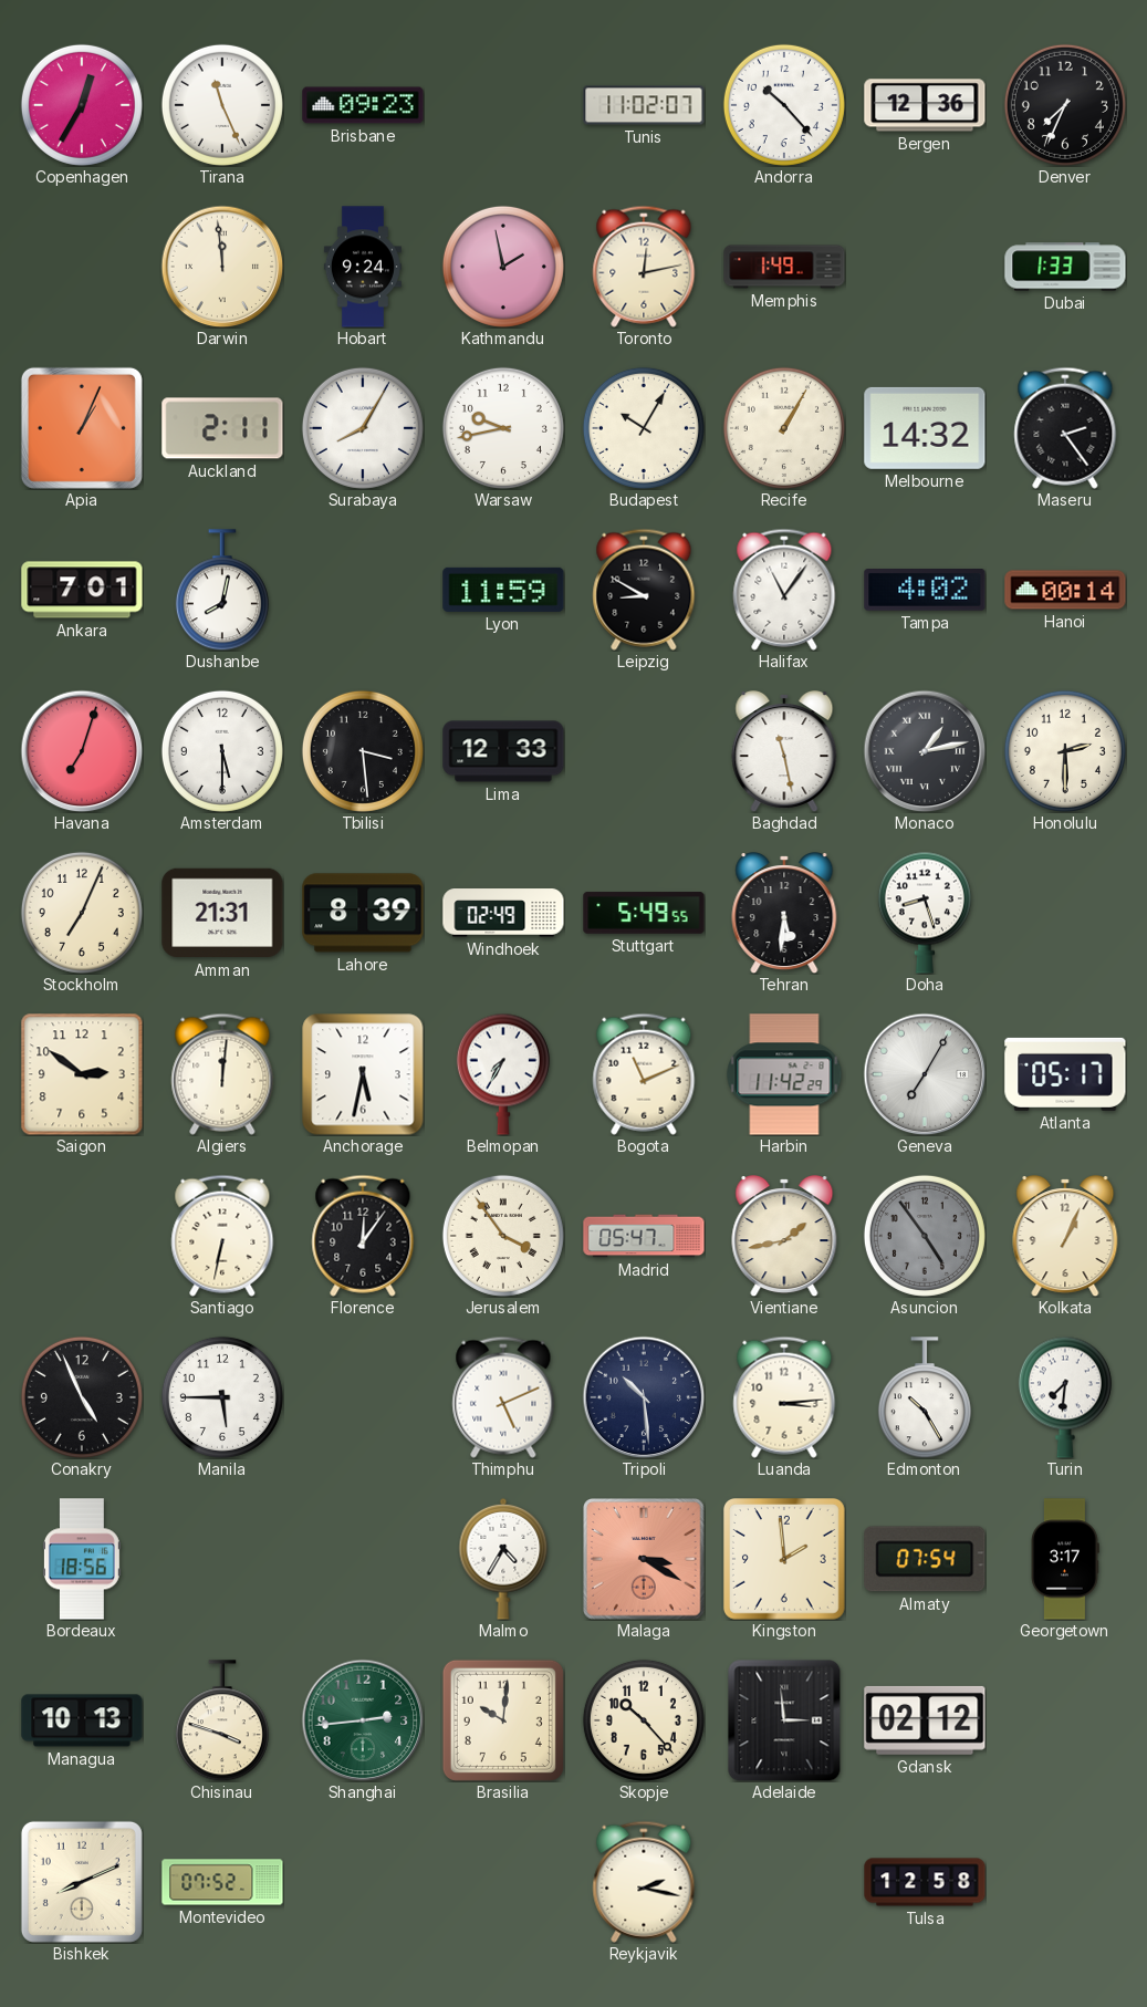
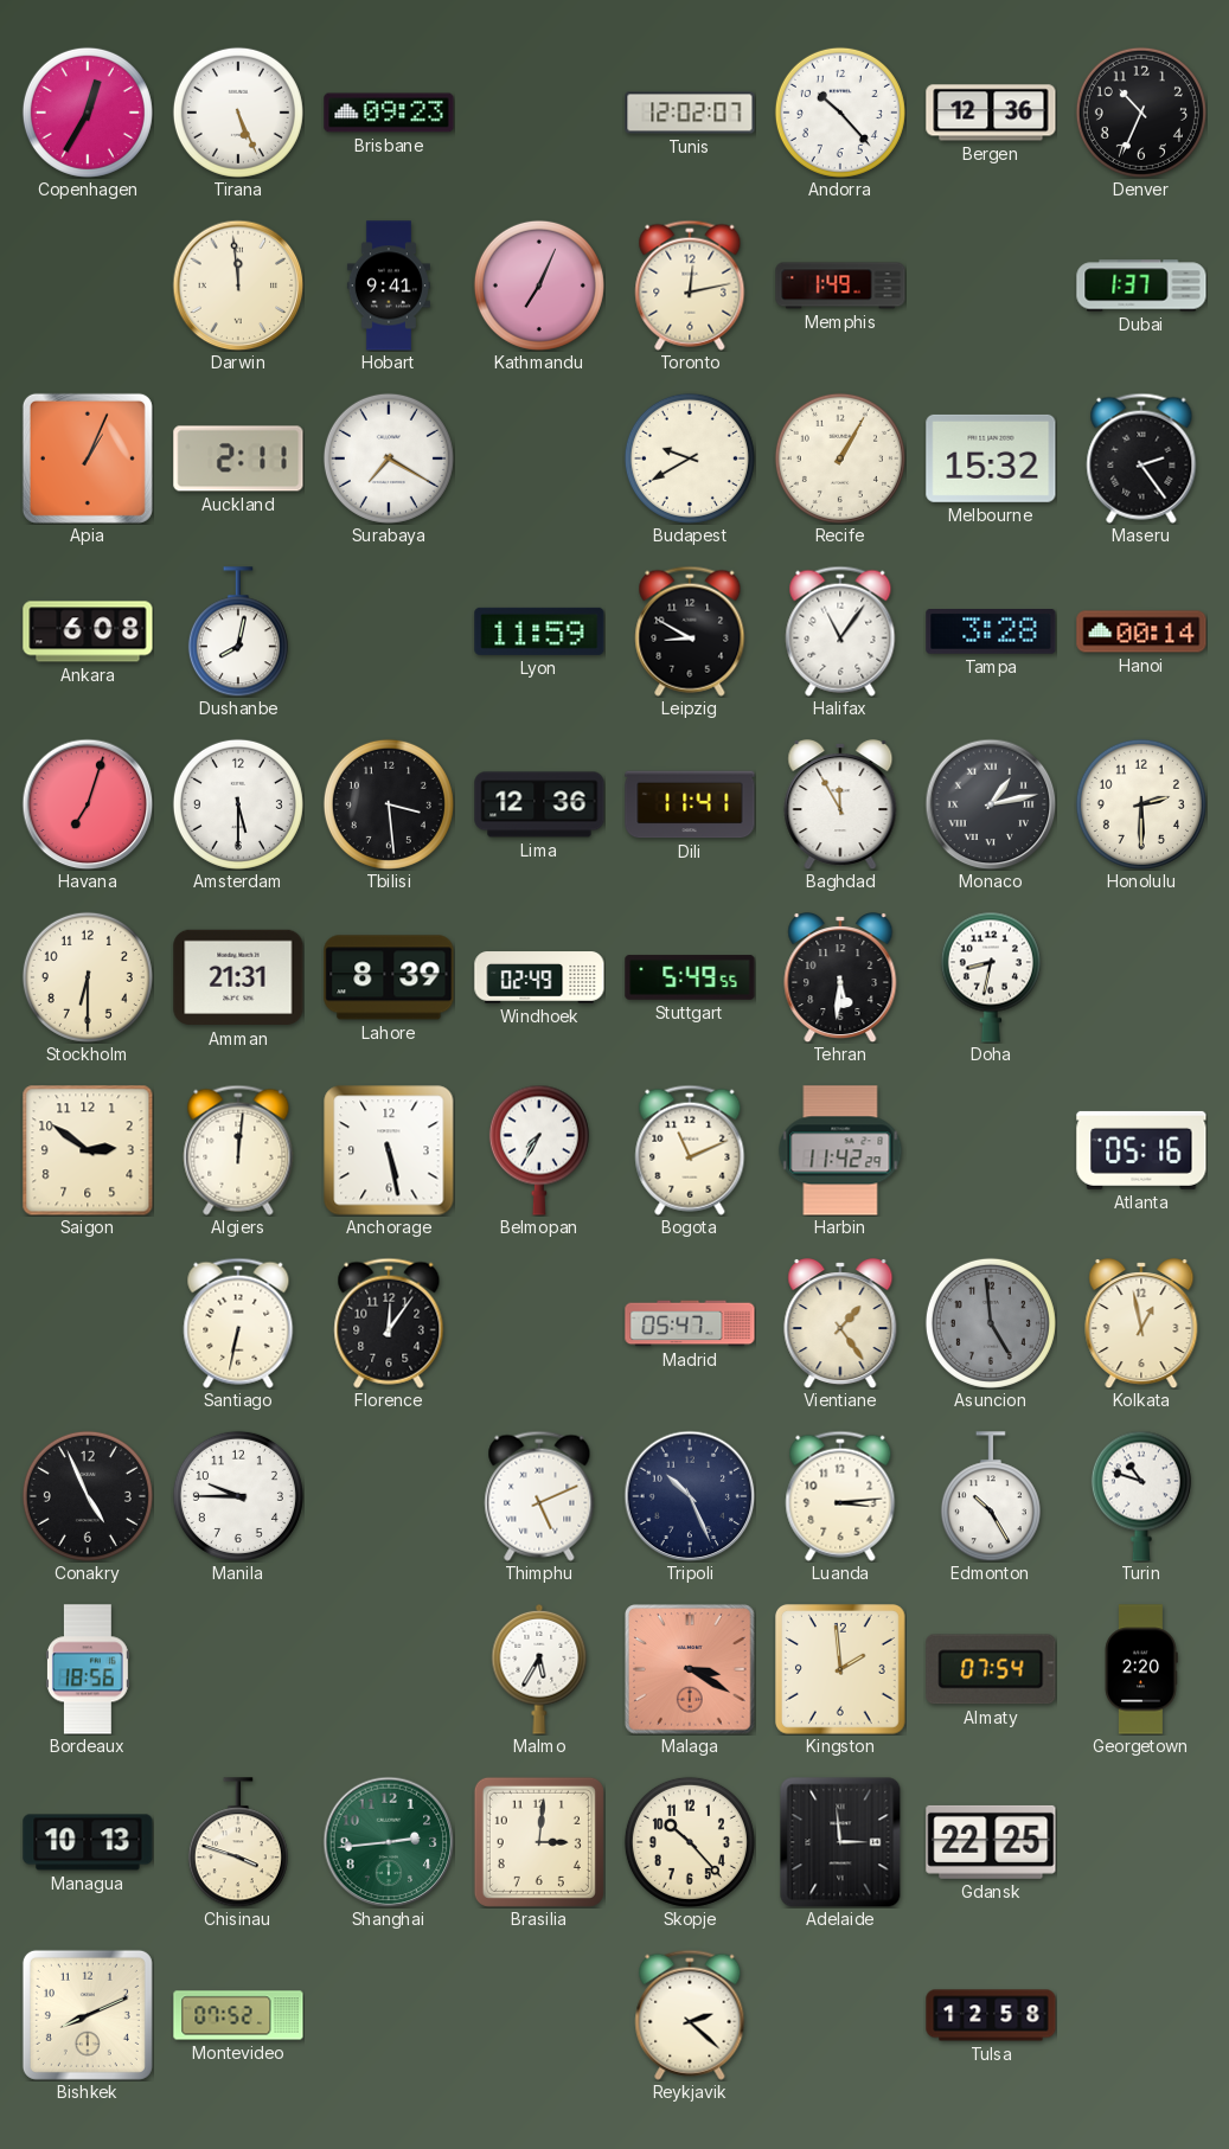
Tirana: 11:26 -> 5:26
Tunis: 11:02 -> 12:02
Denver: 7:34 -> 10:34
Hobart: 9:24 -> 9:41
Kathmandu: 1:58 -> 7:04
Dubai: 1:33 -> 1:37
Surabaya: 8:05 -> 7:20
Warsaw: 9:43 -> none
Budapest: 10:05 -> 9:40
Melbourne: 14:32 -> 15:32
Ankara: 7:01 -> 6:08
Tampa: 4:02 -> 3:28
Lima: 12:33 -> 12:36
Dili: none -> 11:41
Baghdad: 11:28 -> 11:55
Stockholm: 7:04 -> 6:30
Doha: 8:27 -> 8:32
Anchorage: 5:32 -> 5:28
Geneva: 7:05 -> none
Atlanta: 05:17 -> 05:16
Jerusalem: 3:54 -> none
Vientiane: 1:43 -> 1:24
Asuncion: 4:54 -> 4:59
Kolkata: 1:04 -> 12:58
Manila: 5:45 -> 9:45
Tripoli: 10:29 -> 10:26
Turin: 7:31 -> 10:48
Malmo: 4:35 -> 5:35
Georgetown: 3:17 -> 2:20
Brasilia: 10:01 -> 3:01
Gdansk: 02:12 -> 22:25
Reykjavik: 2:17 -> 2:22
